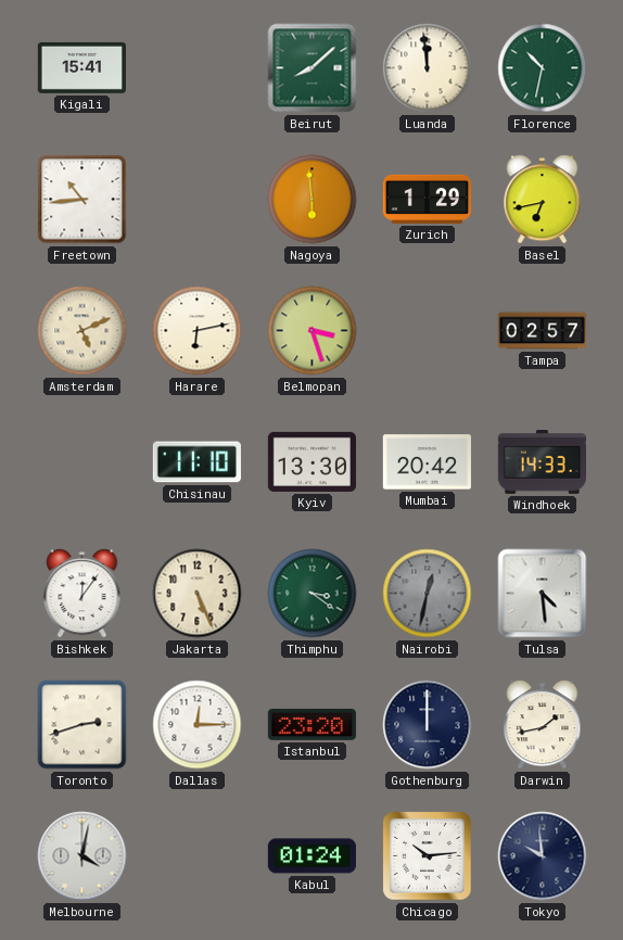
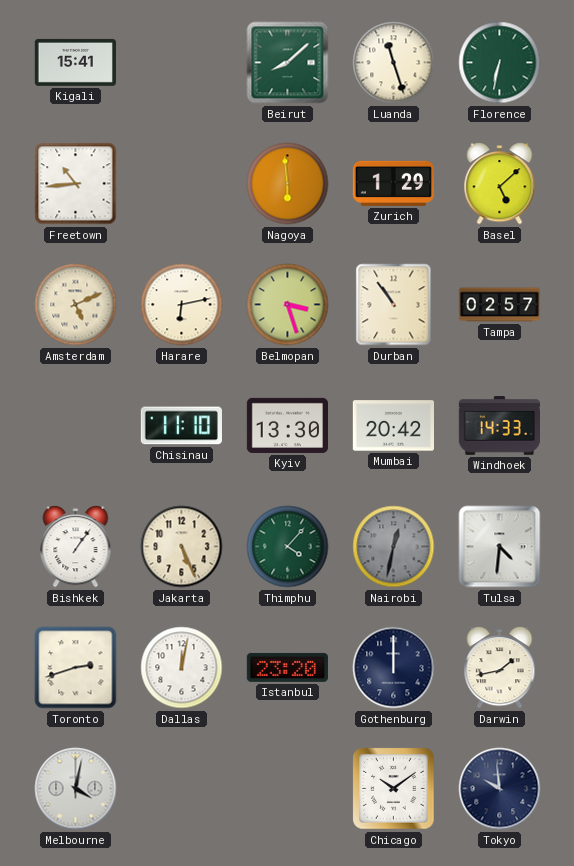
Luanda: 11:59 -> 11:27
Florence: 10:32 -> 6:32
Basel: 6:43 -> 5:08
Durban: none -> 10:54
Bishkek: 12:06 -> 1:06
Thimphu: 3:21 -> 4:07
Tulsa: 4:29 -> 4:31
Dallas: 12:15 -> 12:02
Kabul: 01:24 -> none
Chicago: 10:14 -> 10:09
